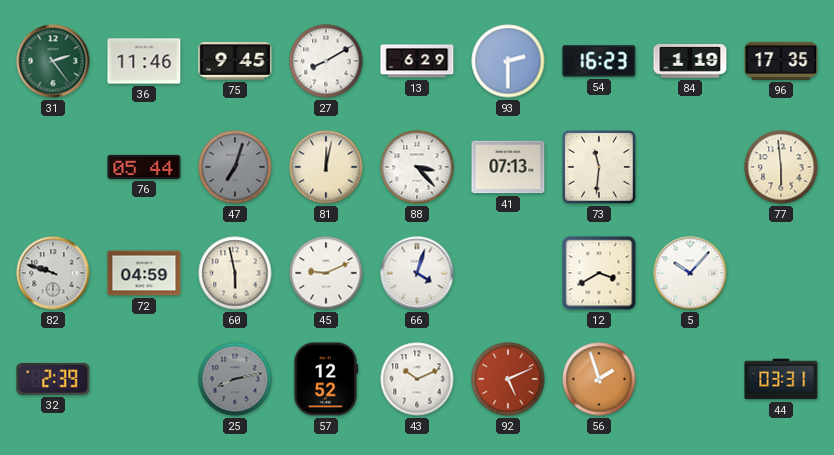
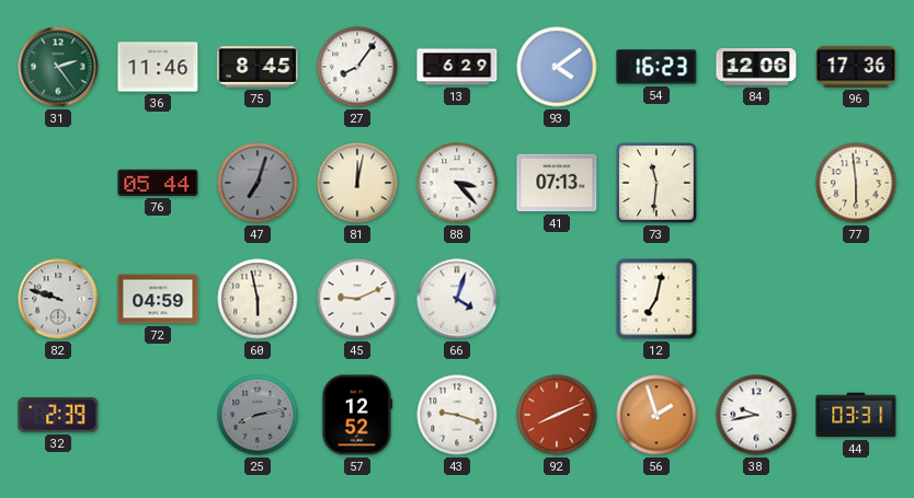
75: 9:45 -> 8:45
27: 8:10 -> 8:06
93: 2:30 -> 4:09
84: 1:19 -> 12:06
96: 17:35 -> 17:36
12: 3:40 -> 7:02
5: 10:07 -> none
43: 10:11 -> 9:18
92: 5:11 -> 8:11
38: none -> 9:43
